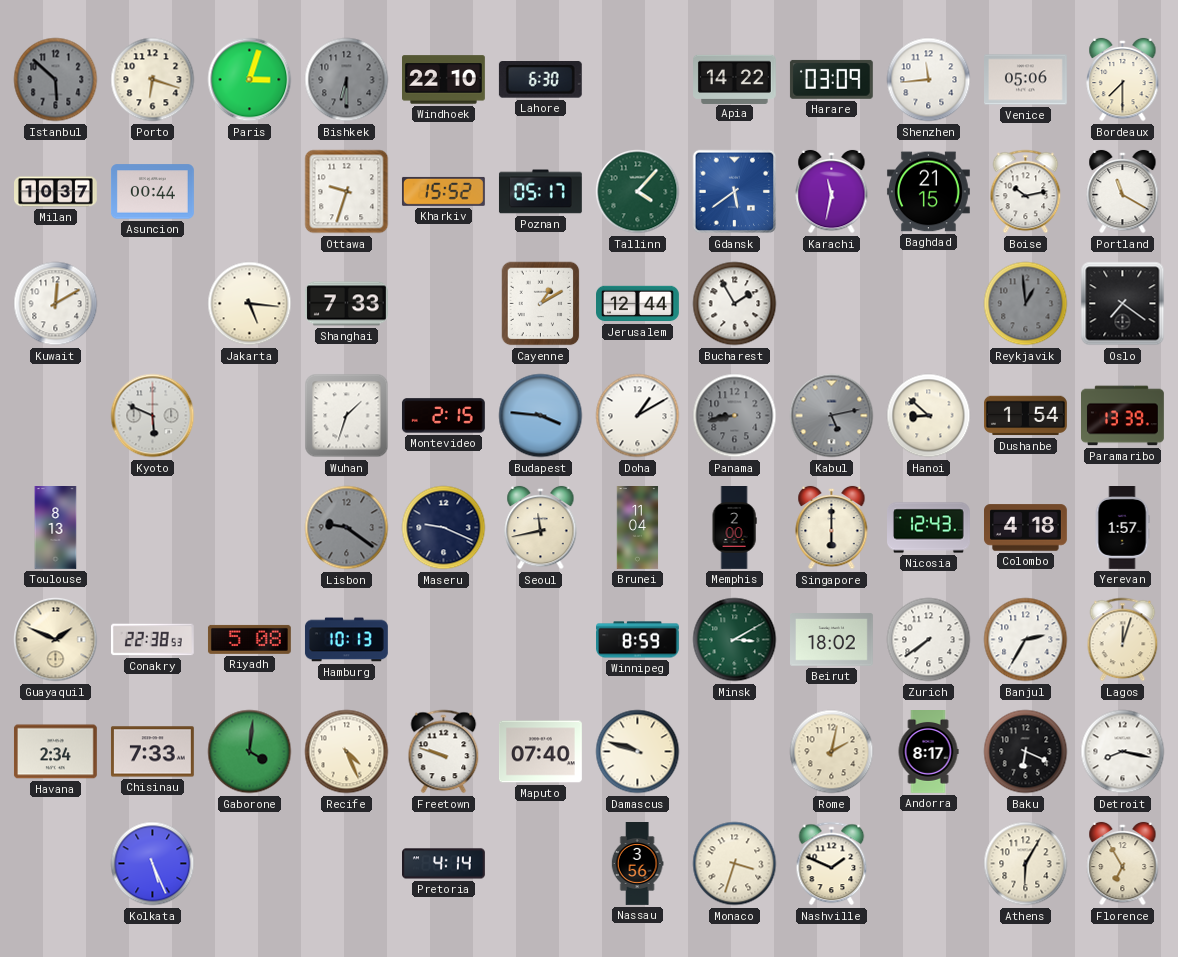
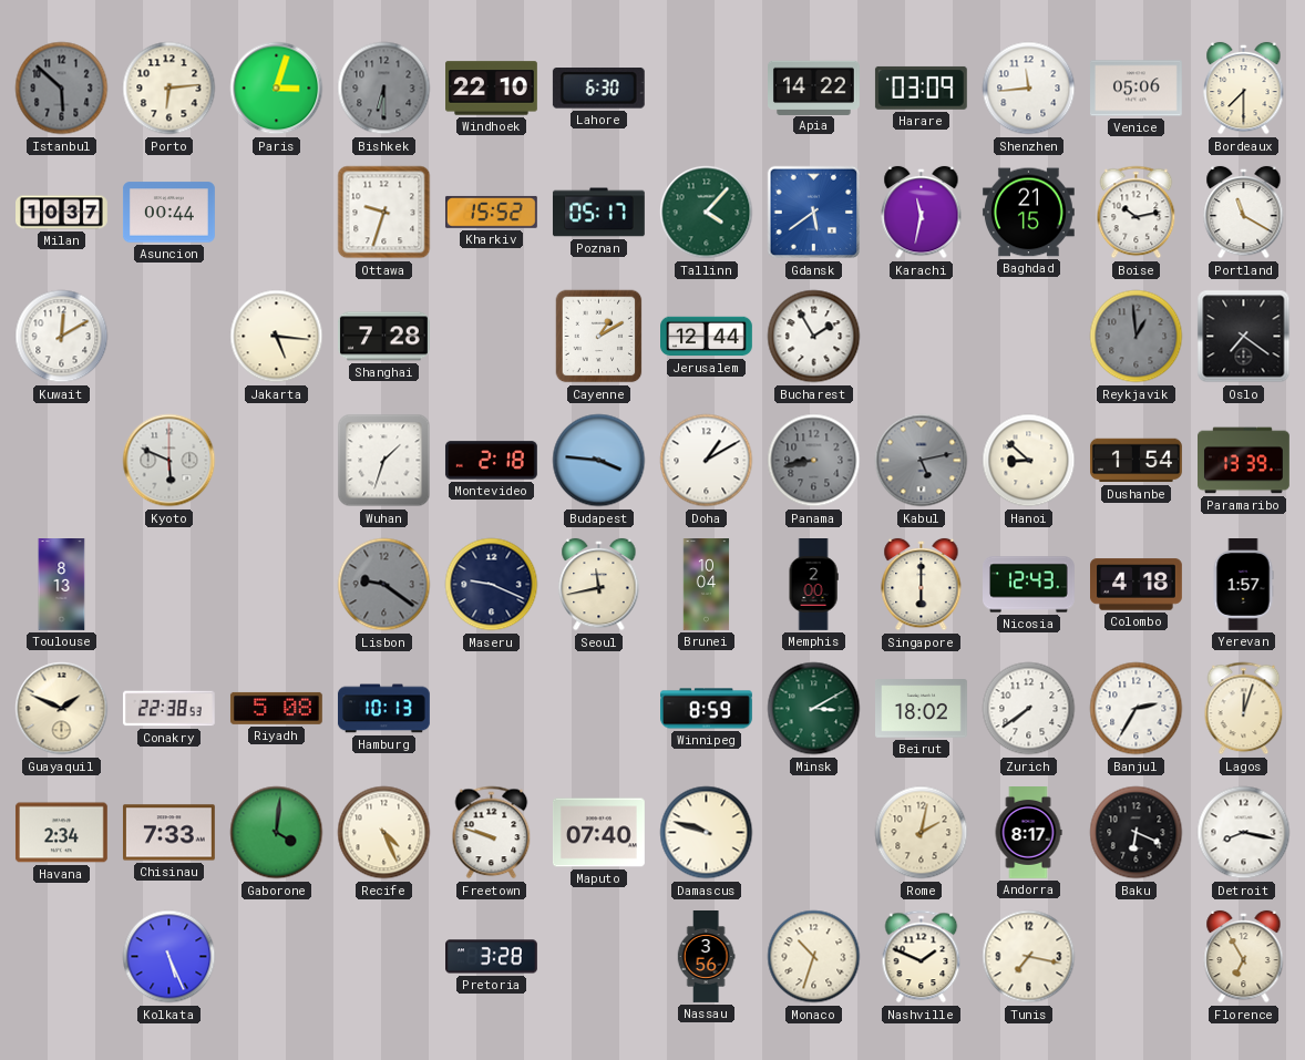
Porto: 6:18 -> 6:14
Shanghai: 7:33 -> 7:28
Montevideo: 2:15 -> 2:18
Brunei: 11:04 -> 10:04
Pretoria: 4:14 -> 3:28
Monaco: 3:33 -> 10:33
Tunis: none -> 7:17
Athens: 6:05 -> none
